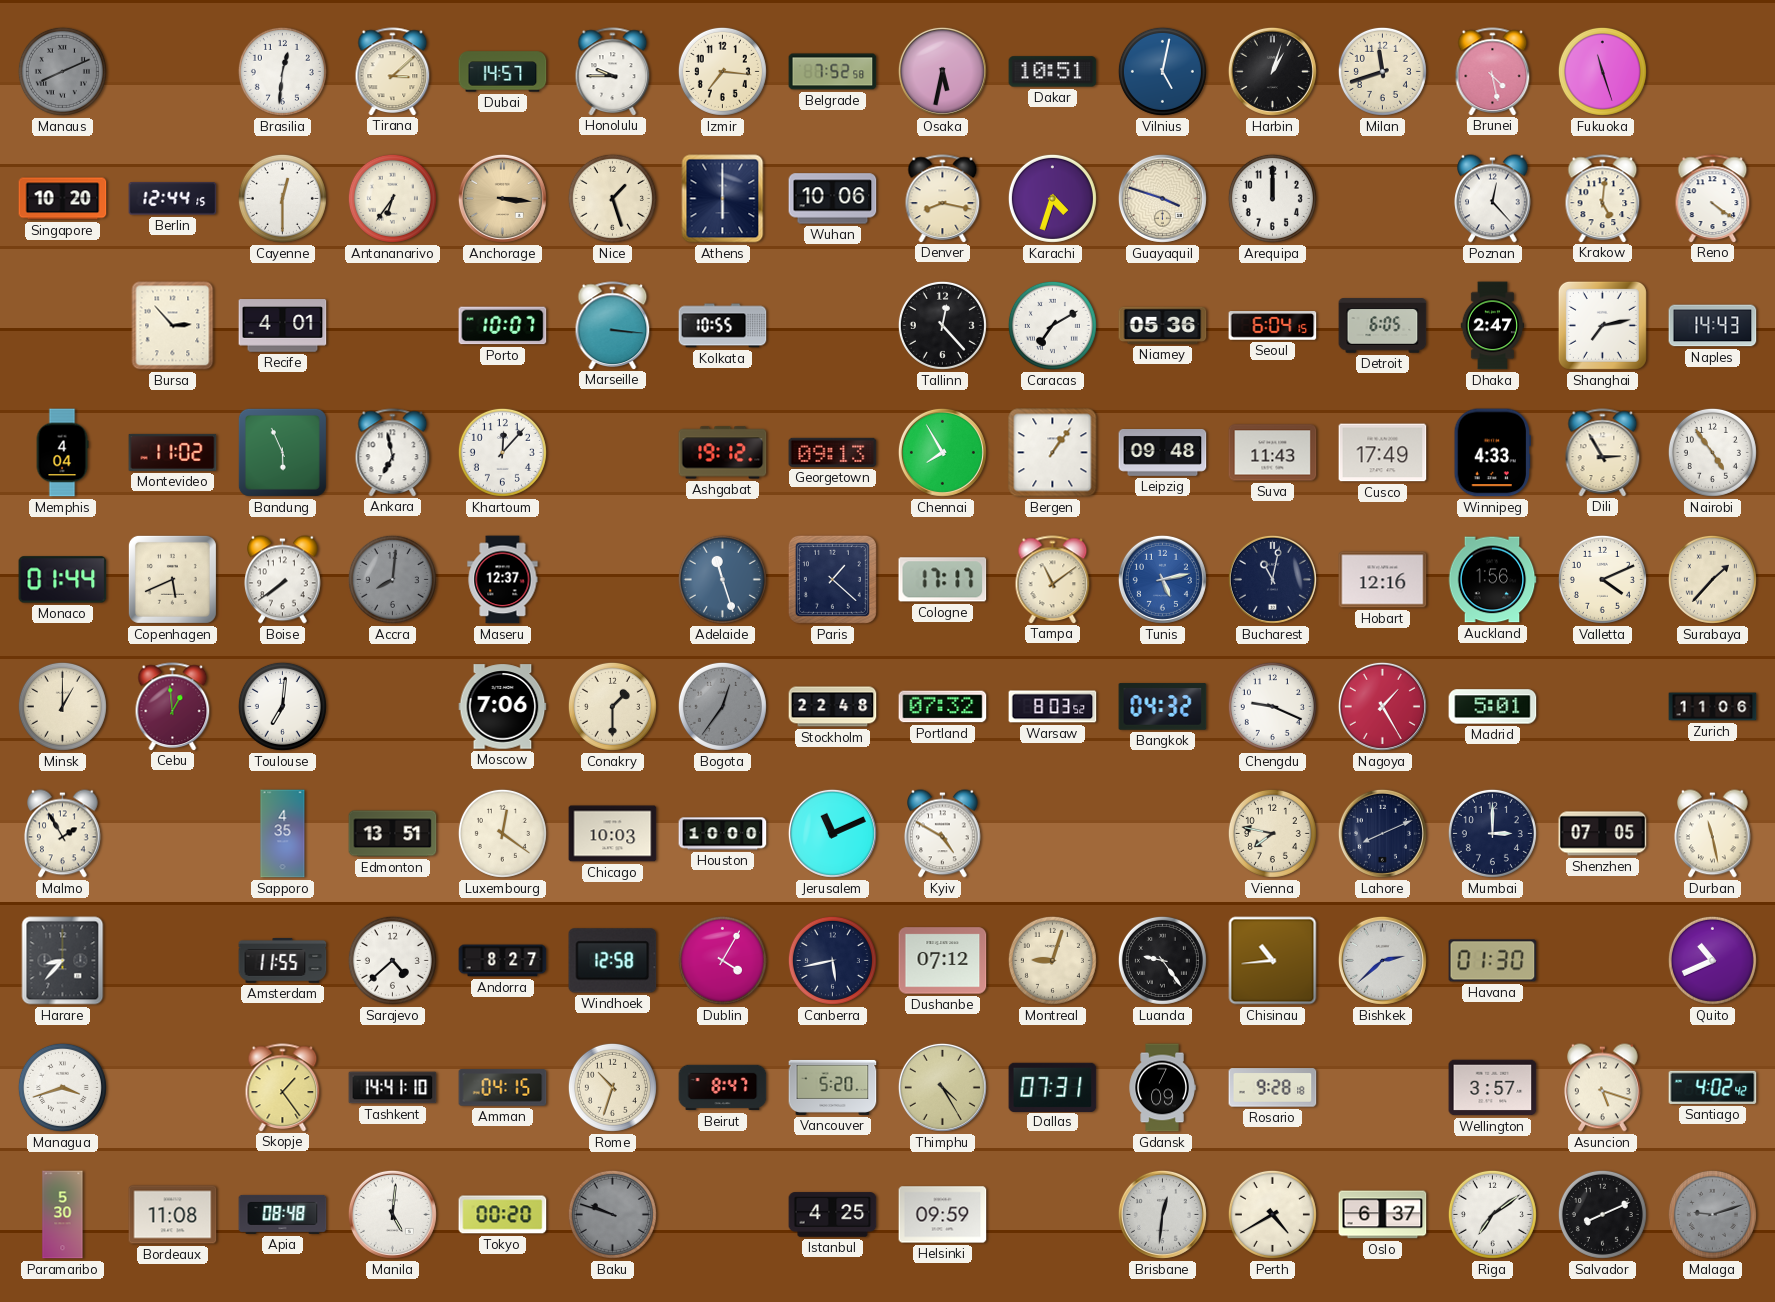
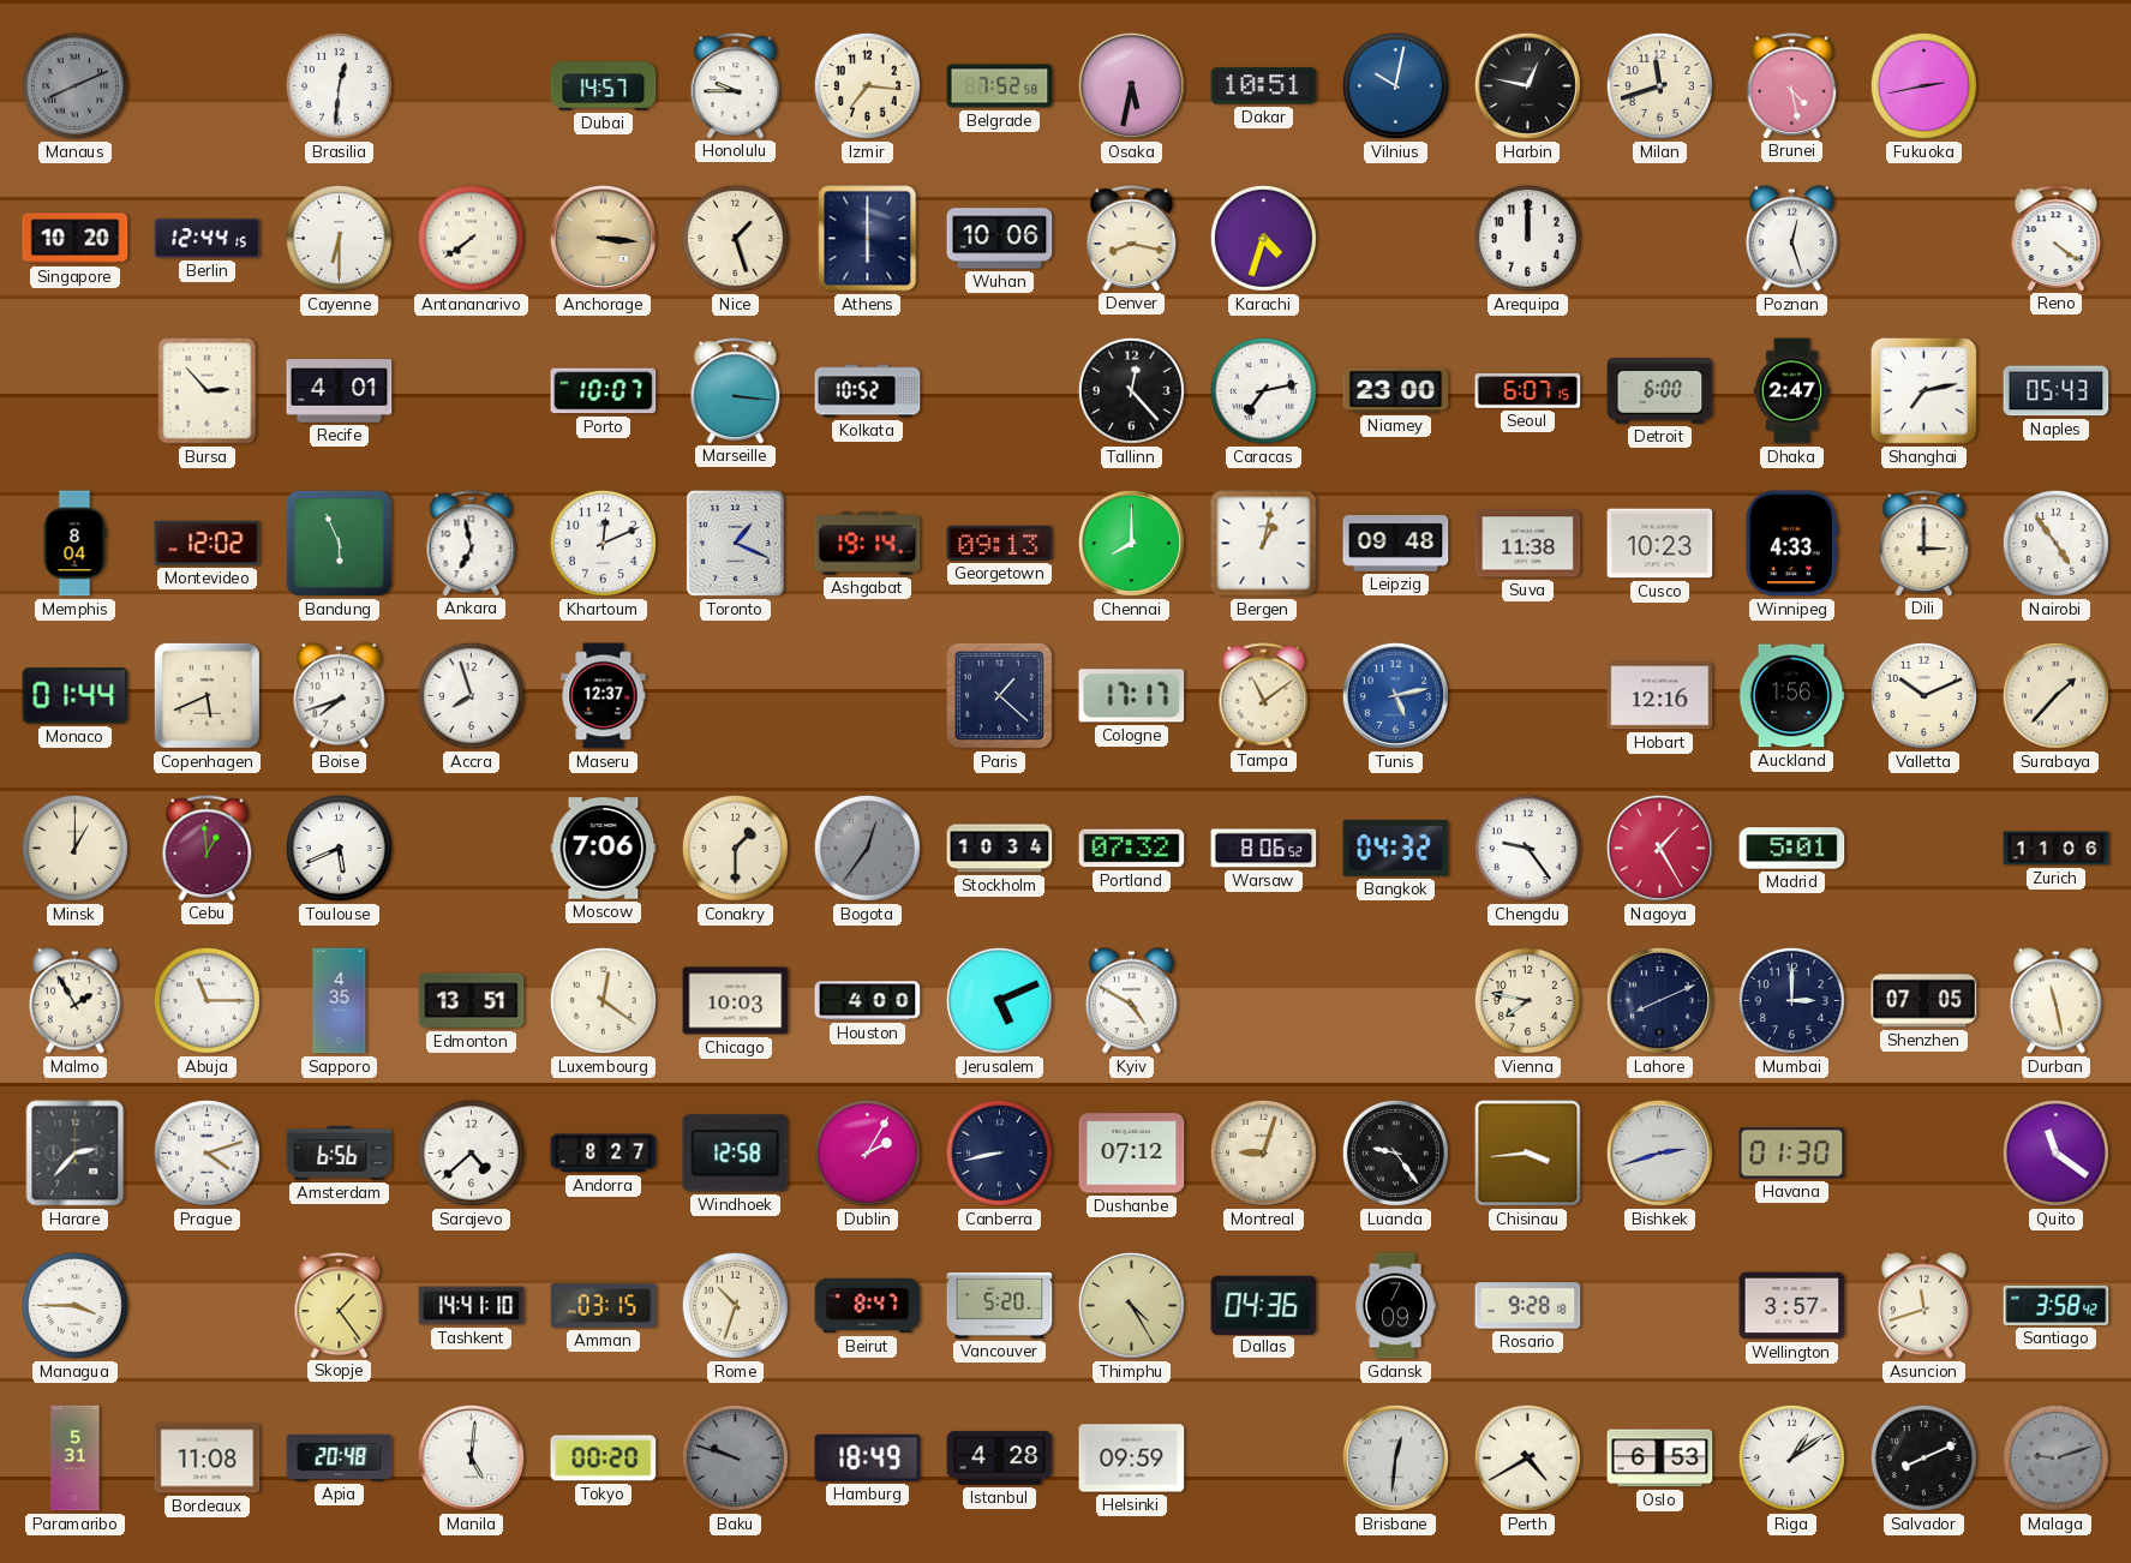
Tirana: 3:08 -> none
Vilnius: 5:02 -> 10:02
Harbin: 1:03 -> 12:47
Fukuoka: 11:27 -> 2:43
Cayenne: 12:30 -> 6:30
Antananarivo: 6:36 -> 7:39
Guayaquil: 3:48 -> none
Poznan: 12:23 -> 12:27
Krakow: 5:01 -> none
Kolkata: 10:55 -> 10:52
Caracas: 7:10 -> 7:13
Niamey: 05:36 -> 23:00
Seoul: 6:04 -> 6:07
Detroit: 6:05 -> 6:00
Naples: 14:43 -> 05:43
Memphis: 4:04 -> 8:04
Montevideo: 11:02 -> 12:02
Khartoum: 12:07 -> 12:11
Toronto: none -> 1:19
Ashgabat: 19:12 -> 19:14
Chennai: 7:55 -> 8:00
Bergen: 1:06 -> 1:02
Suva: 11:43 -> 11:38
Cusco: 17:49 -> 10:23
Dili: 2:55 -> 3:00
Boise: 7:39 -> 7:42
Accra: 8:01 -> 7:57
Accra dial: grey -> white
Adelaide: 11:27 -> none
Bucharest: 11:02 -> none
Valletta: 4:11 -> 10:11
Toulouse: 7:01 -> 5:41
Stockholm: 22:48 -> 10:34
Warsaw: 8:03 -> 8:06
Chengdu: 9:19 -> 9:24
Abuja: none -> 11:15
Houston: 10:00 -> 4:00
Jerusalem: 11:11 -> 5:11
Harare: 8:37 -> 2:37
Prague: none -> 4:12
Amsterdam: 11:55 -> 6:56
Dublin: 4:05 -> 2:05
Canberra: 5:43 -> 8:43
Chisinau: 10:44 -> 3:44
Bishkek: 2:38 -> 2:42
Quito: 10:41 -> 11:21
Managua: 3:42 -> 3:45
Amman: 04:15 -> 03:15
Dallas: 07:31 -> 04:36
Asuncion: 5:18 -> 11:42
Santiago: 4:02 -> 3:58
Paramaribo: 5:30 -> 5:31
Apia: 08:48 -> 20:48
Hamburg: none -> 18:49
Istanbul: 4:25 -> 4:28
Oslo: 6:37 -> 6:53
Riga: 7:09 -> 1:09
